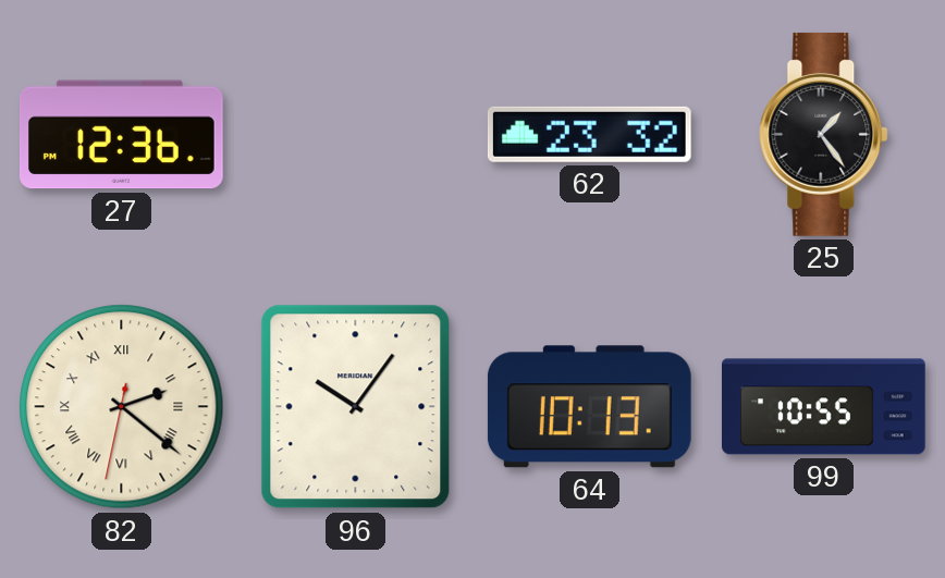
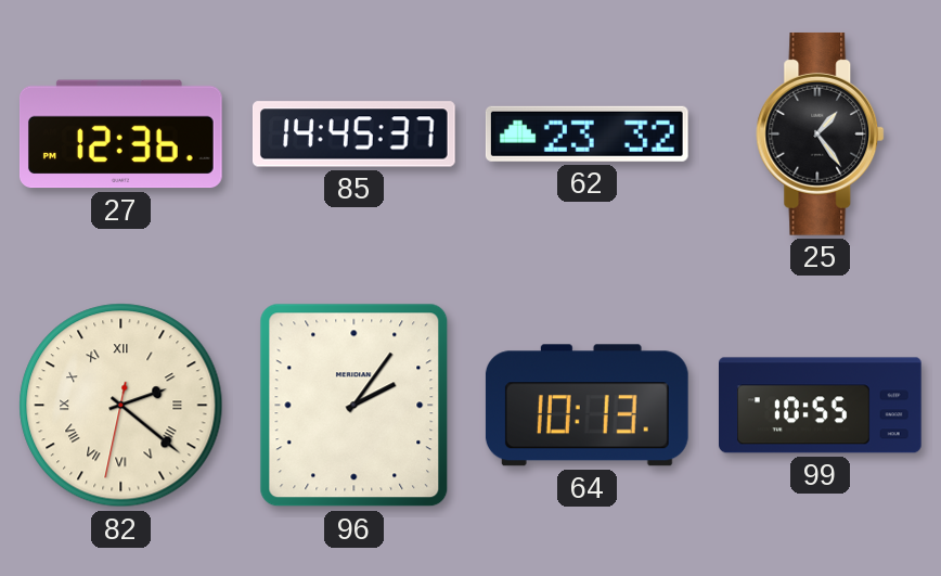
85: none -> 14:45
96: 10:06 -> 2:06
